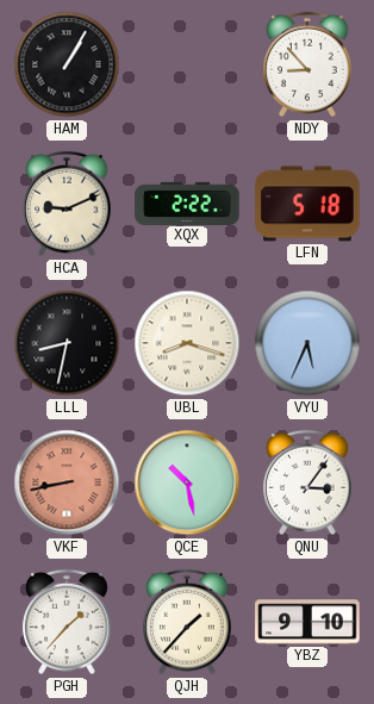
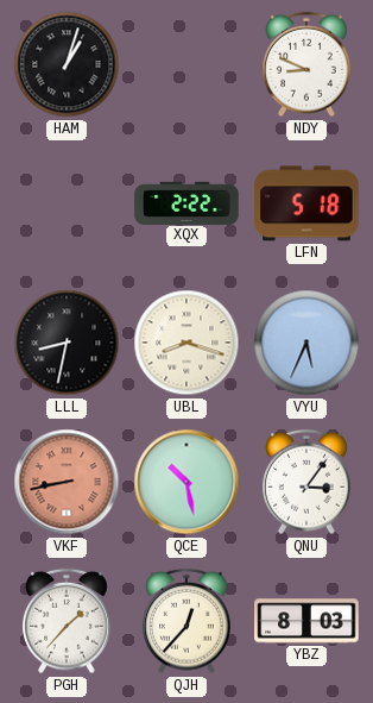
HAM: 1:05 -> 1:03
NDY: 8:53 -> 8:49
HCA: 9:11 -> none
QJH: 1:37 -> 12:37
YBZ: 9:10 -> 8:03
